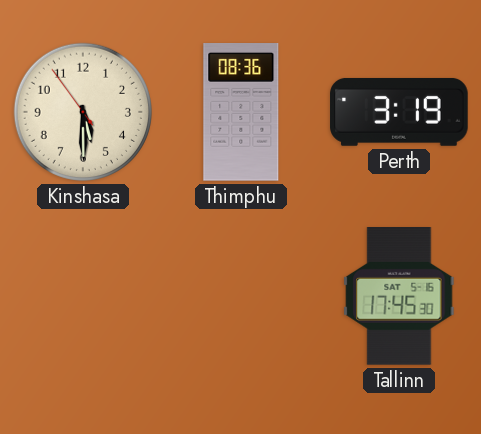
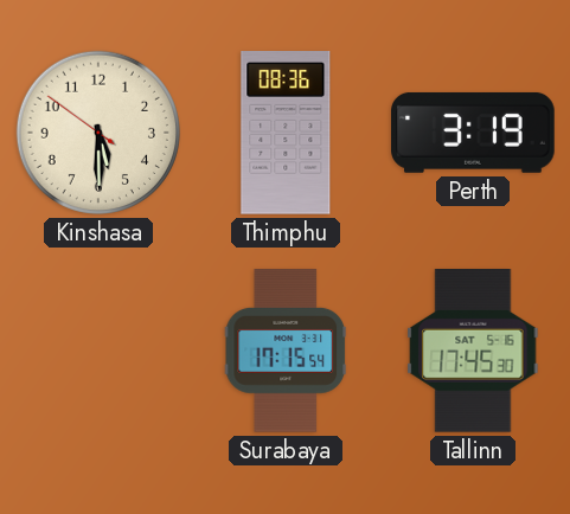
Kinshasa: 5:29:54 -> 5:29:51
Surabaya: none -> 17:15
